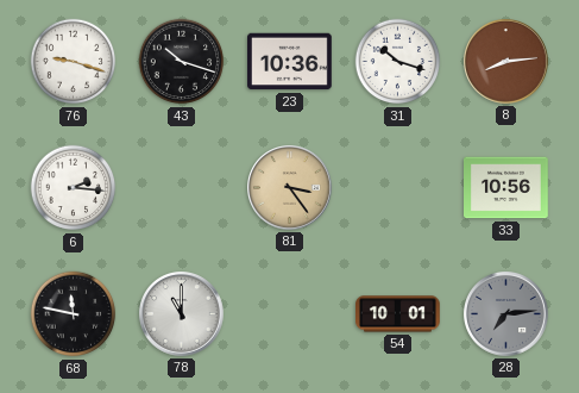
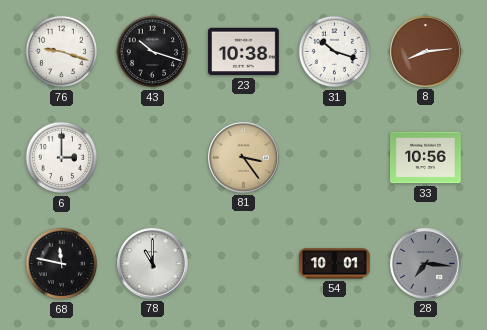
23: 10:36 -> 10:38
6: 2:16 -> 3:00
28: 7:14 -> 7:16
